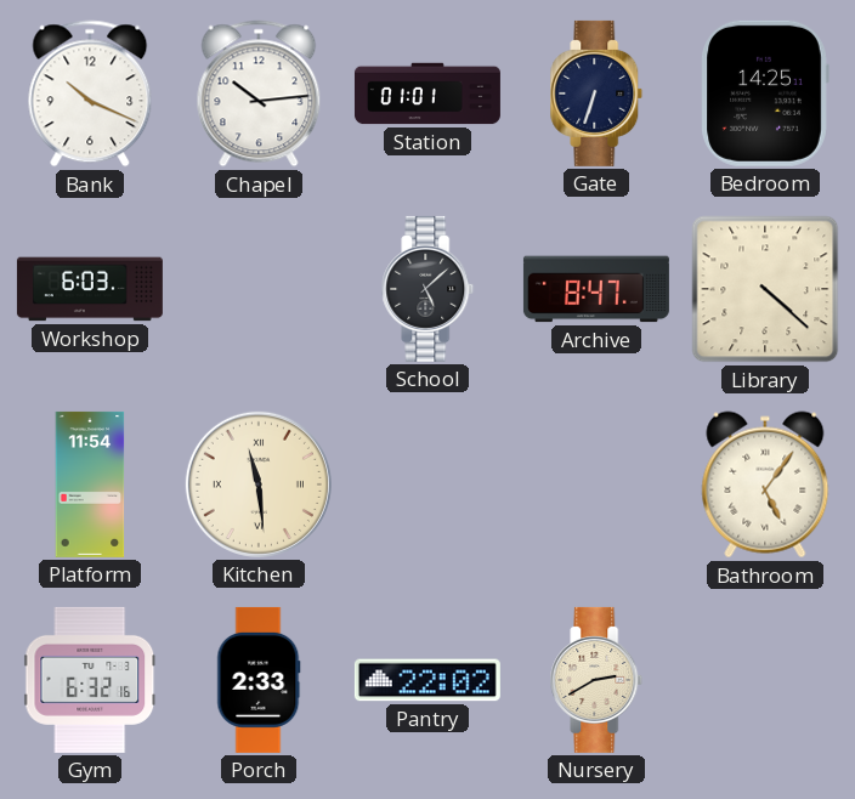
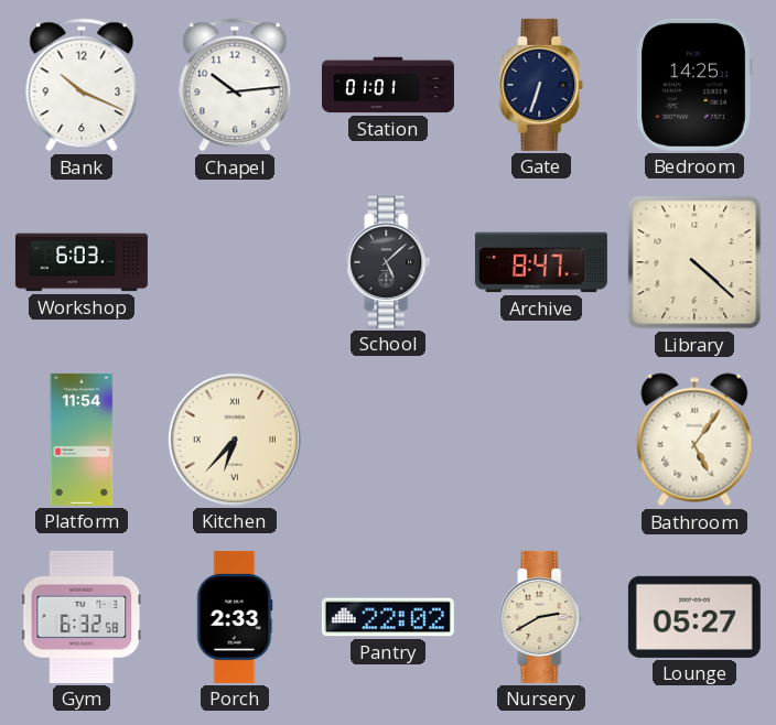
Kitchen: 11:29 -> 6:37
Gym: 6:32:16 -> 6:32:58
Lounge: none -> 05:27
